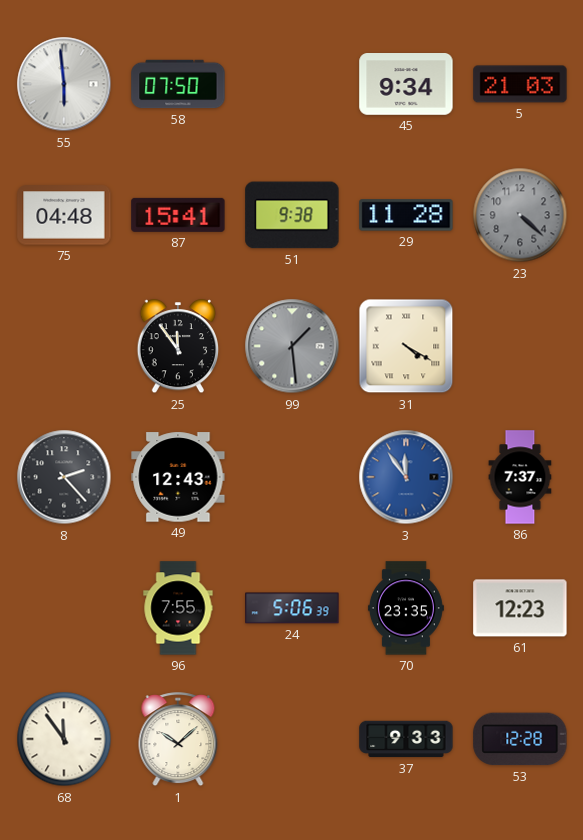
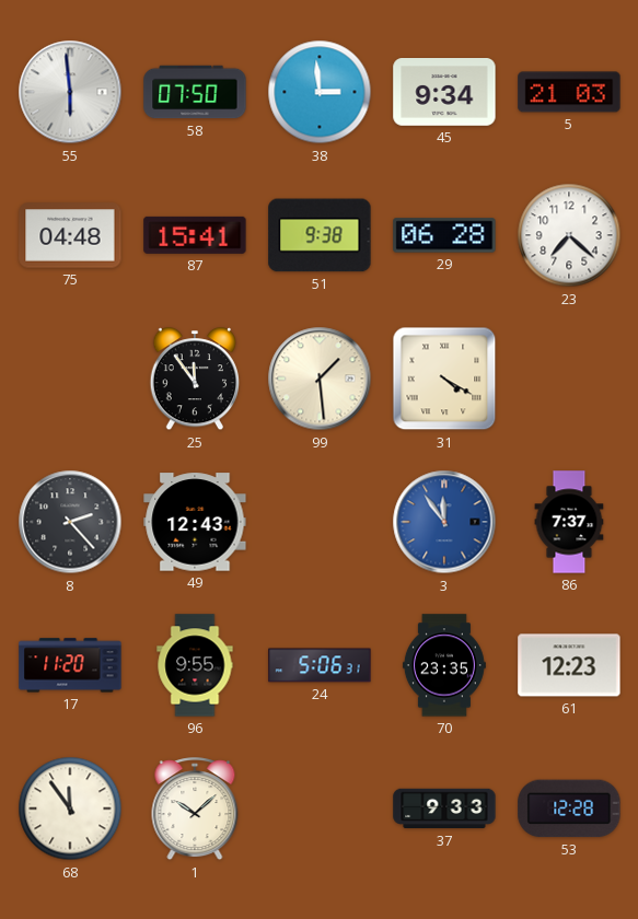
38: none -> 2:59
29: 11:28 -> 06:28
23: 4:22 -> 7:22
23 dial: grey -> white
99 dial: grey -> cream
17: none -> 11:20
96: 7:55 -> 9:55
24: 5:06:39 -> 5:06:31
